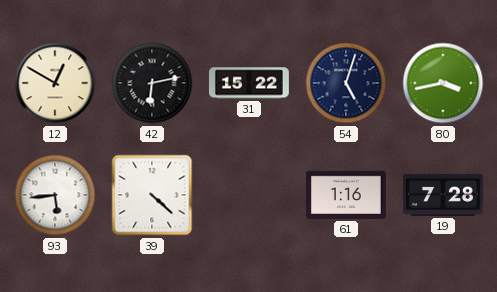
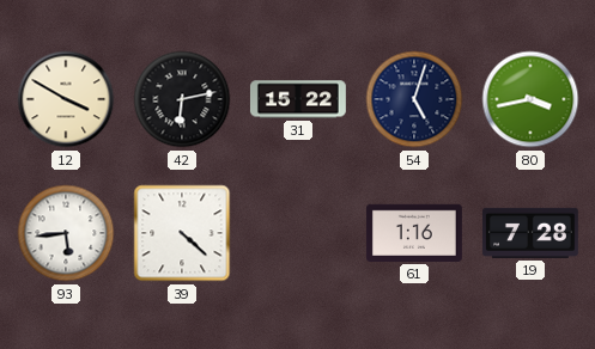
12: 12:50 -> 3:50
